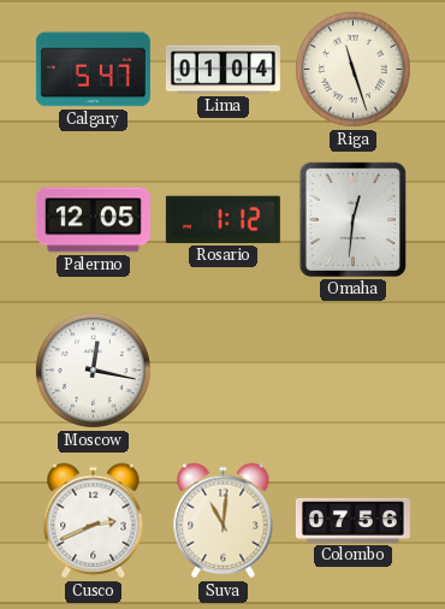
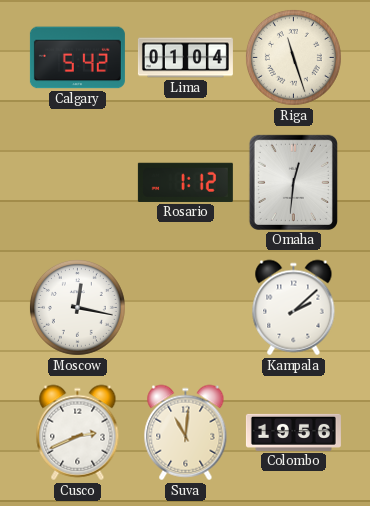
Calgary: 5:47 -> 5:42
Palermo: 12:05 -> none
Kampala: none -> 2:08
Colombo: 07:56 -> 19:56
